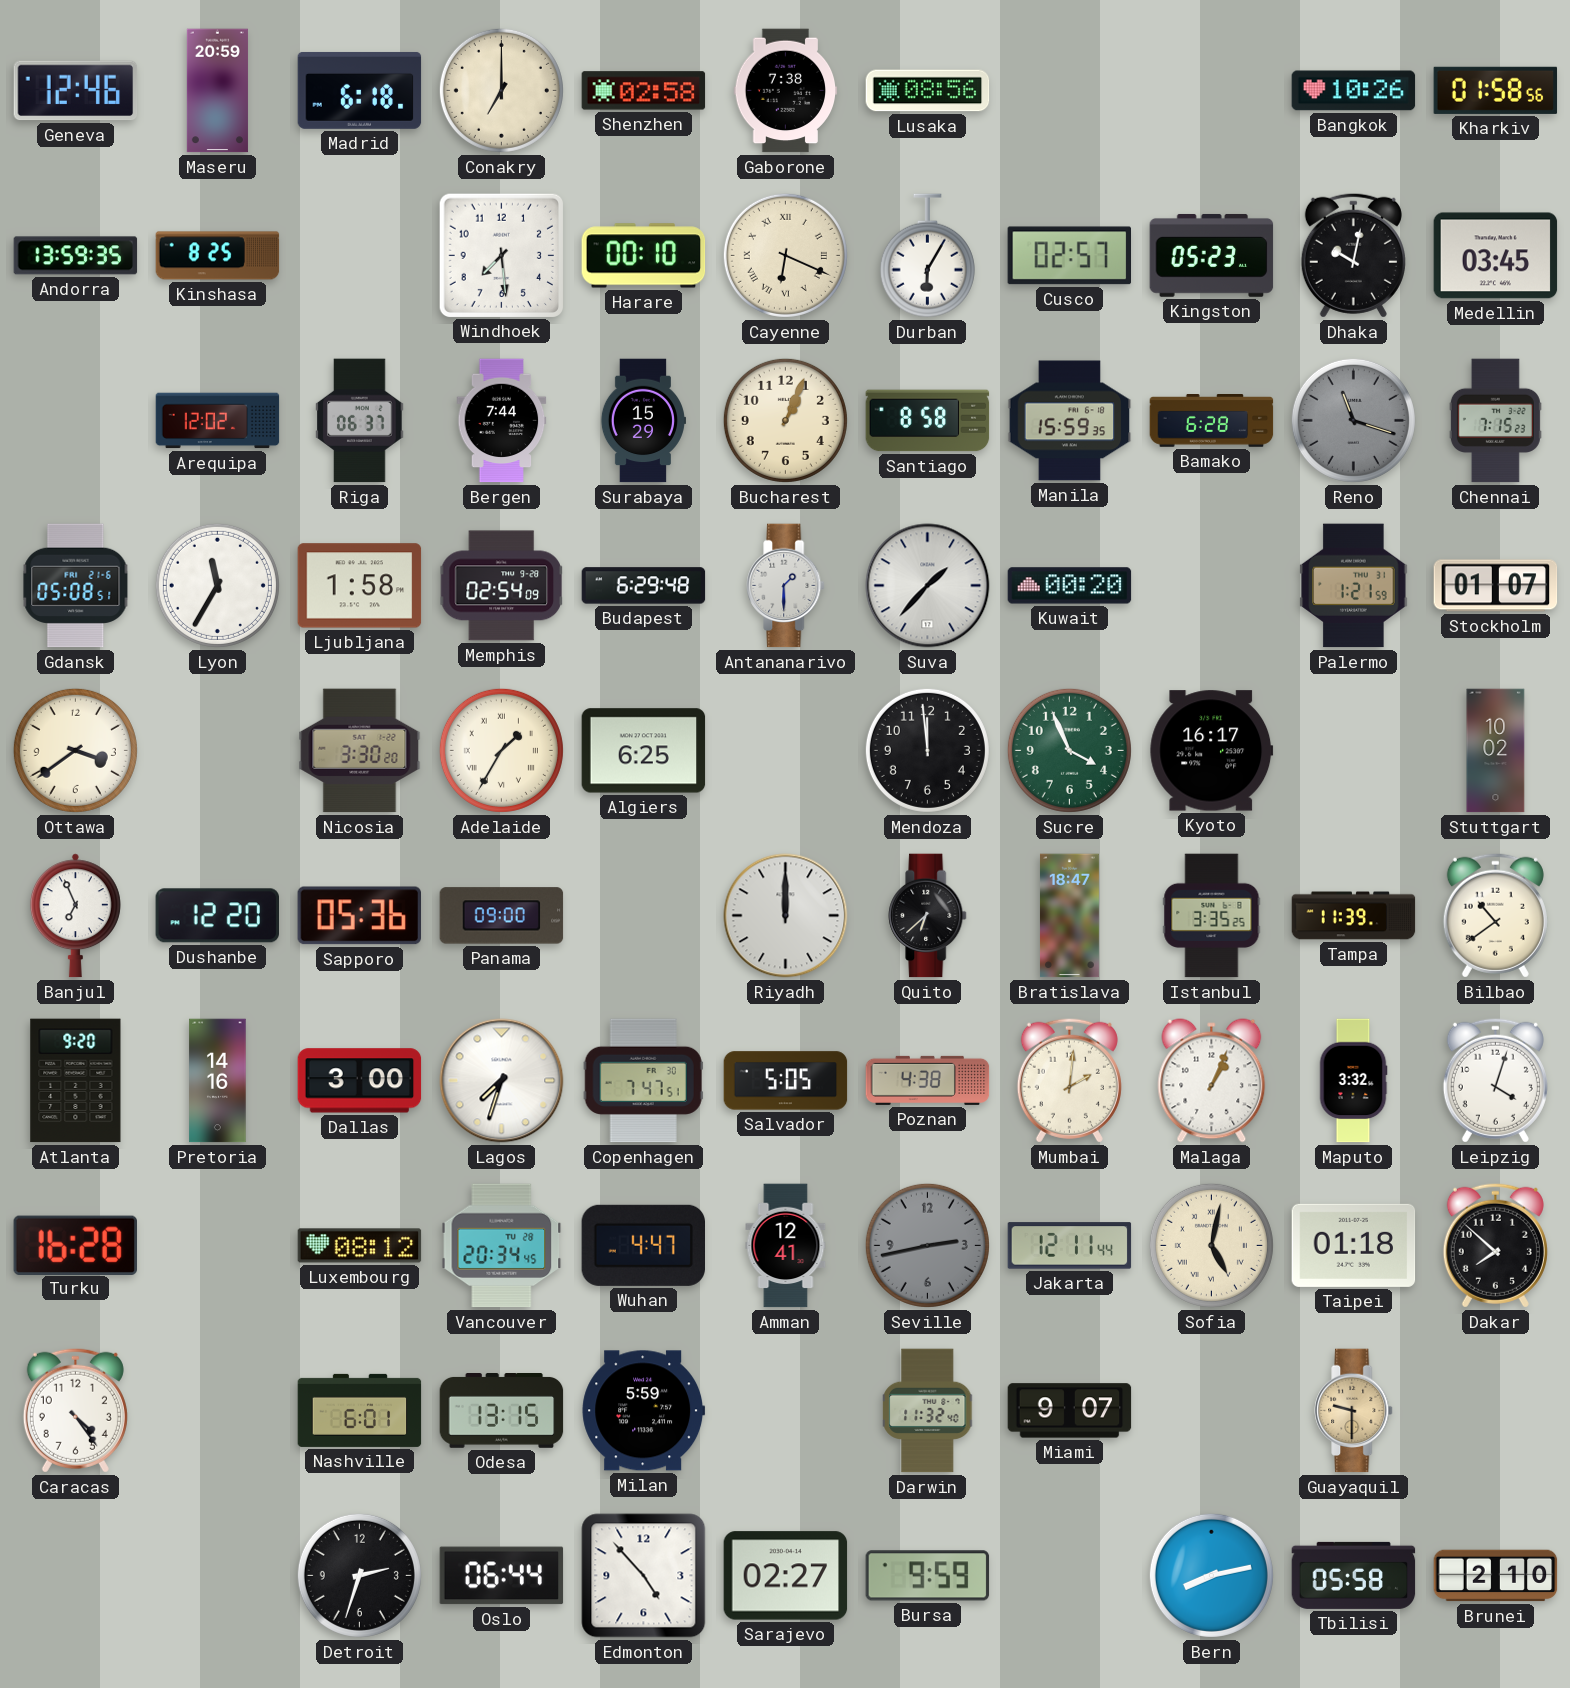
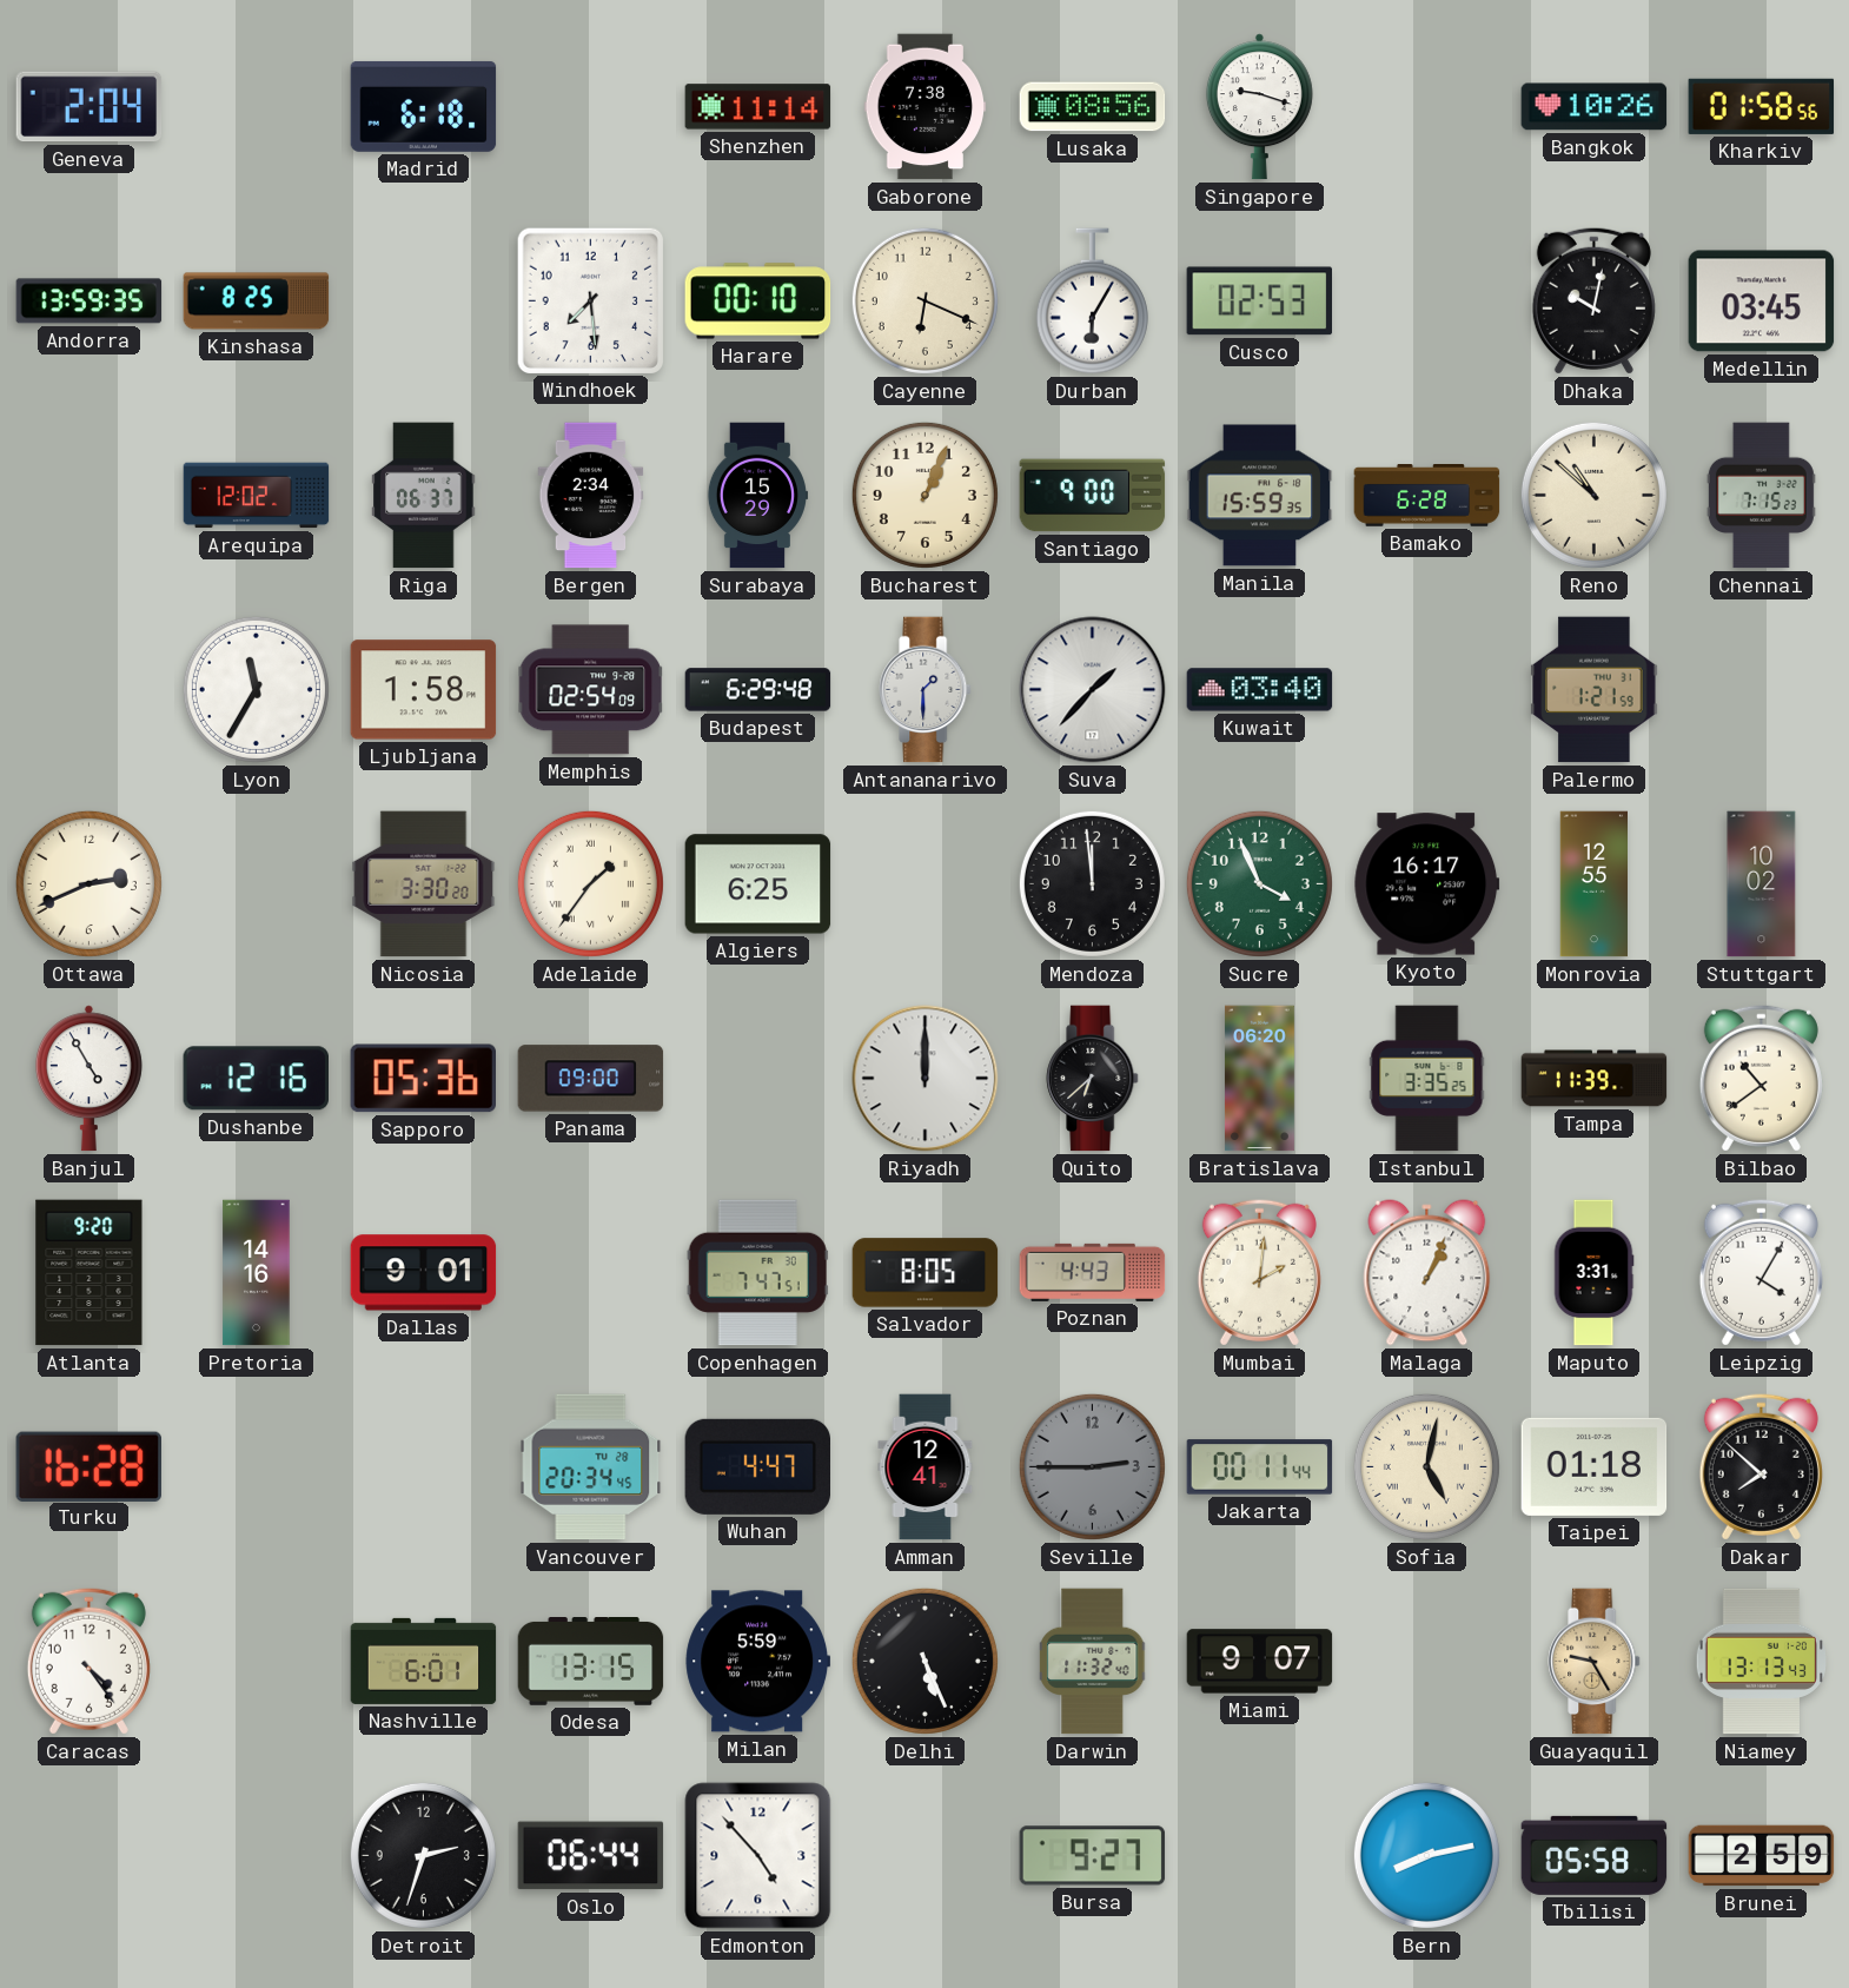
Geneva: 12:46 -> 2:04
Maseru: 20:59 -> none
Conakry: 7:00 -> none
Shenzhen: 02:58 -> 11:14
Singapore: none -> 9:18
Cayenne numerals: Roman -> Arabic
Cusco: 02:57 -> 02:53
Kingston: 05:23 -> none
Bergen: 7:44 -> 2:34
Santiago: 8:58 -> 9:00
Reno: 11:18 -> 10:52
Reno dial: grey -> cream
Gdansk: 05:08 -> none
Kuwait: 00:20 -> 03:40
Stockholm: 01:07 -> none
Ottawa: 3:39 -> 2:41
Adelaide: 1:35 -> 1:36
Monrovia: none -> 12:55
Banjul: 6:56 -> 4:55
Dushanbe: 12:20 -> 12:16
Bratislava: 18:47 -> 06:20
Dallas: 3:00 -> 9:01
Lagos: 7:33 -> none
Salvador: 5:05 -> 8:05
Poznan: 4:38 -> 4:43
Maputo: 3:32 -> 3:31
Leipzig: 4:03 -> 4:05
Luxembourg: 08:12 -> none
Seville: 2:43 -> 2:45
Jakarta: 12:11 -> 00:11
Delhi: none -> 5:26
Guayaquil: 9:30 -> 9:25
Niamey: none -> 13:13
Sarajevo: 02:27 -> none
Bursa: 9:59 -> 9:27
Brunei: 2:10 -> 2:59
